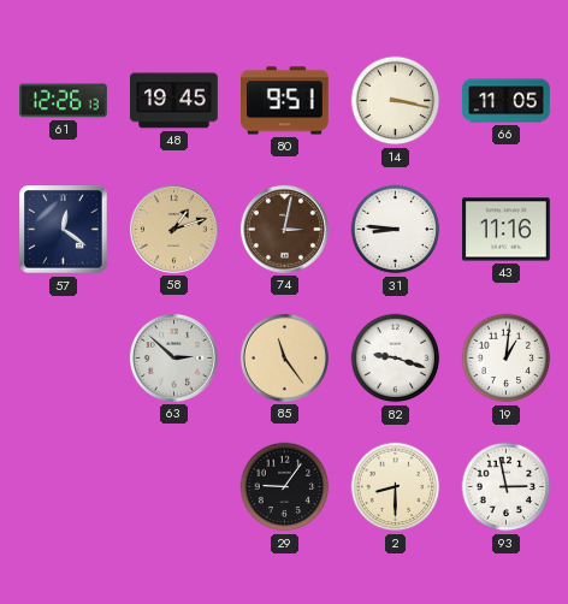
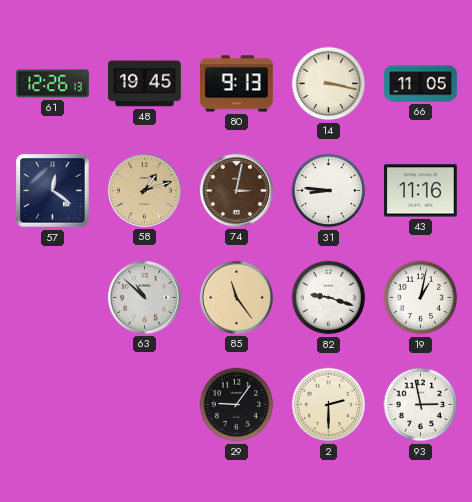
80: 9:51 -> 9:13
63: 2:52 -> 10:52
19: 1:01 -> 1:02
2: 8:30 -> 2:30
